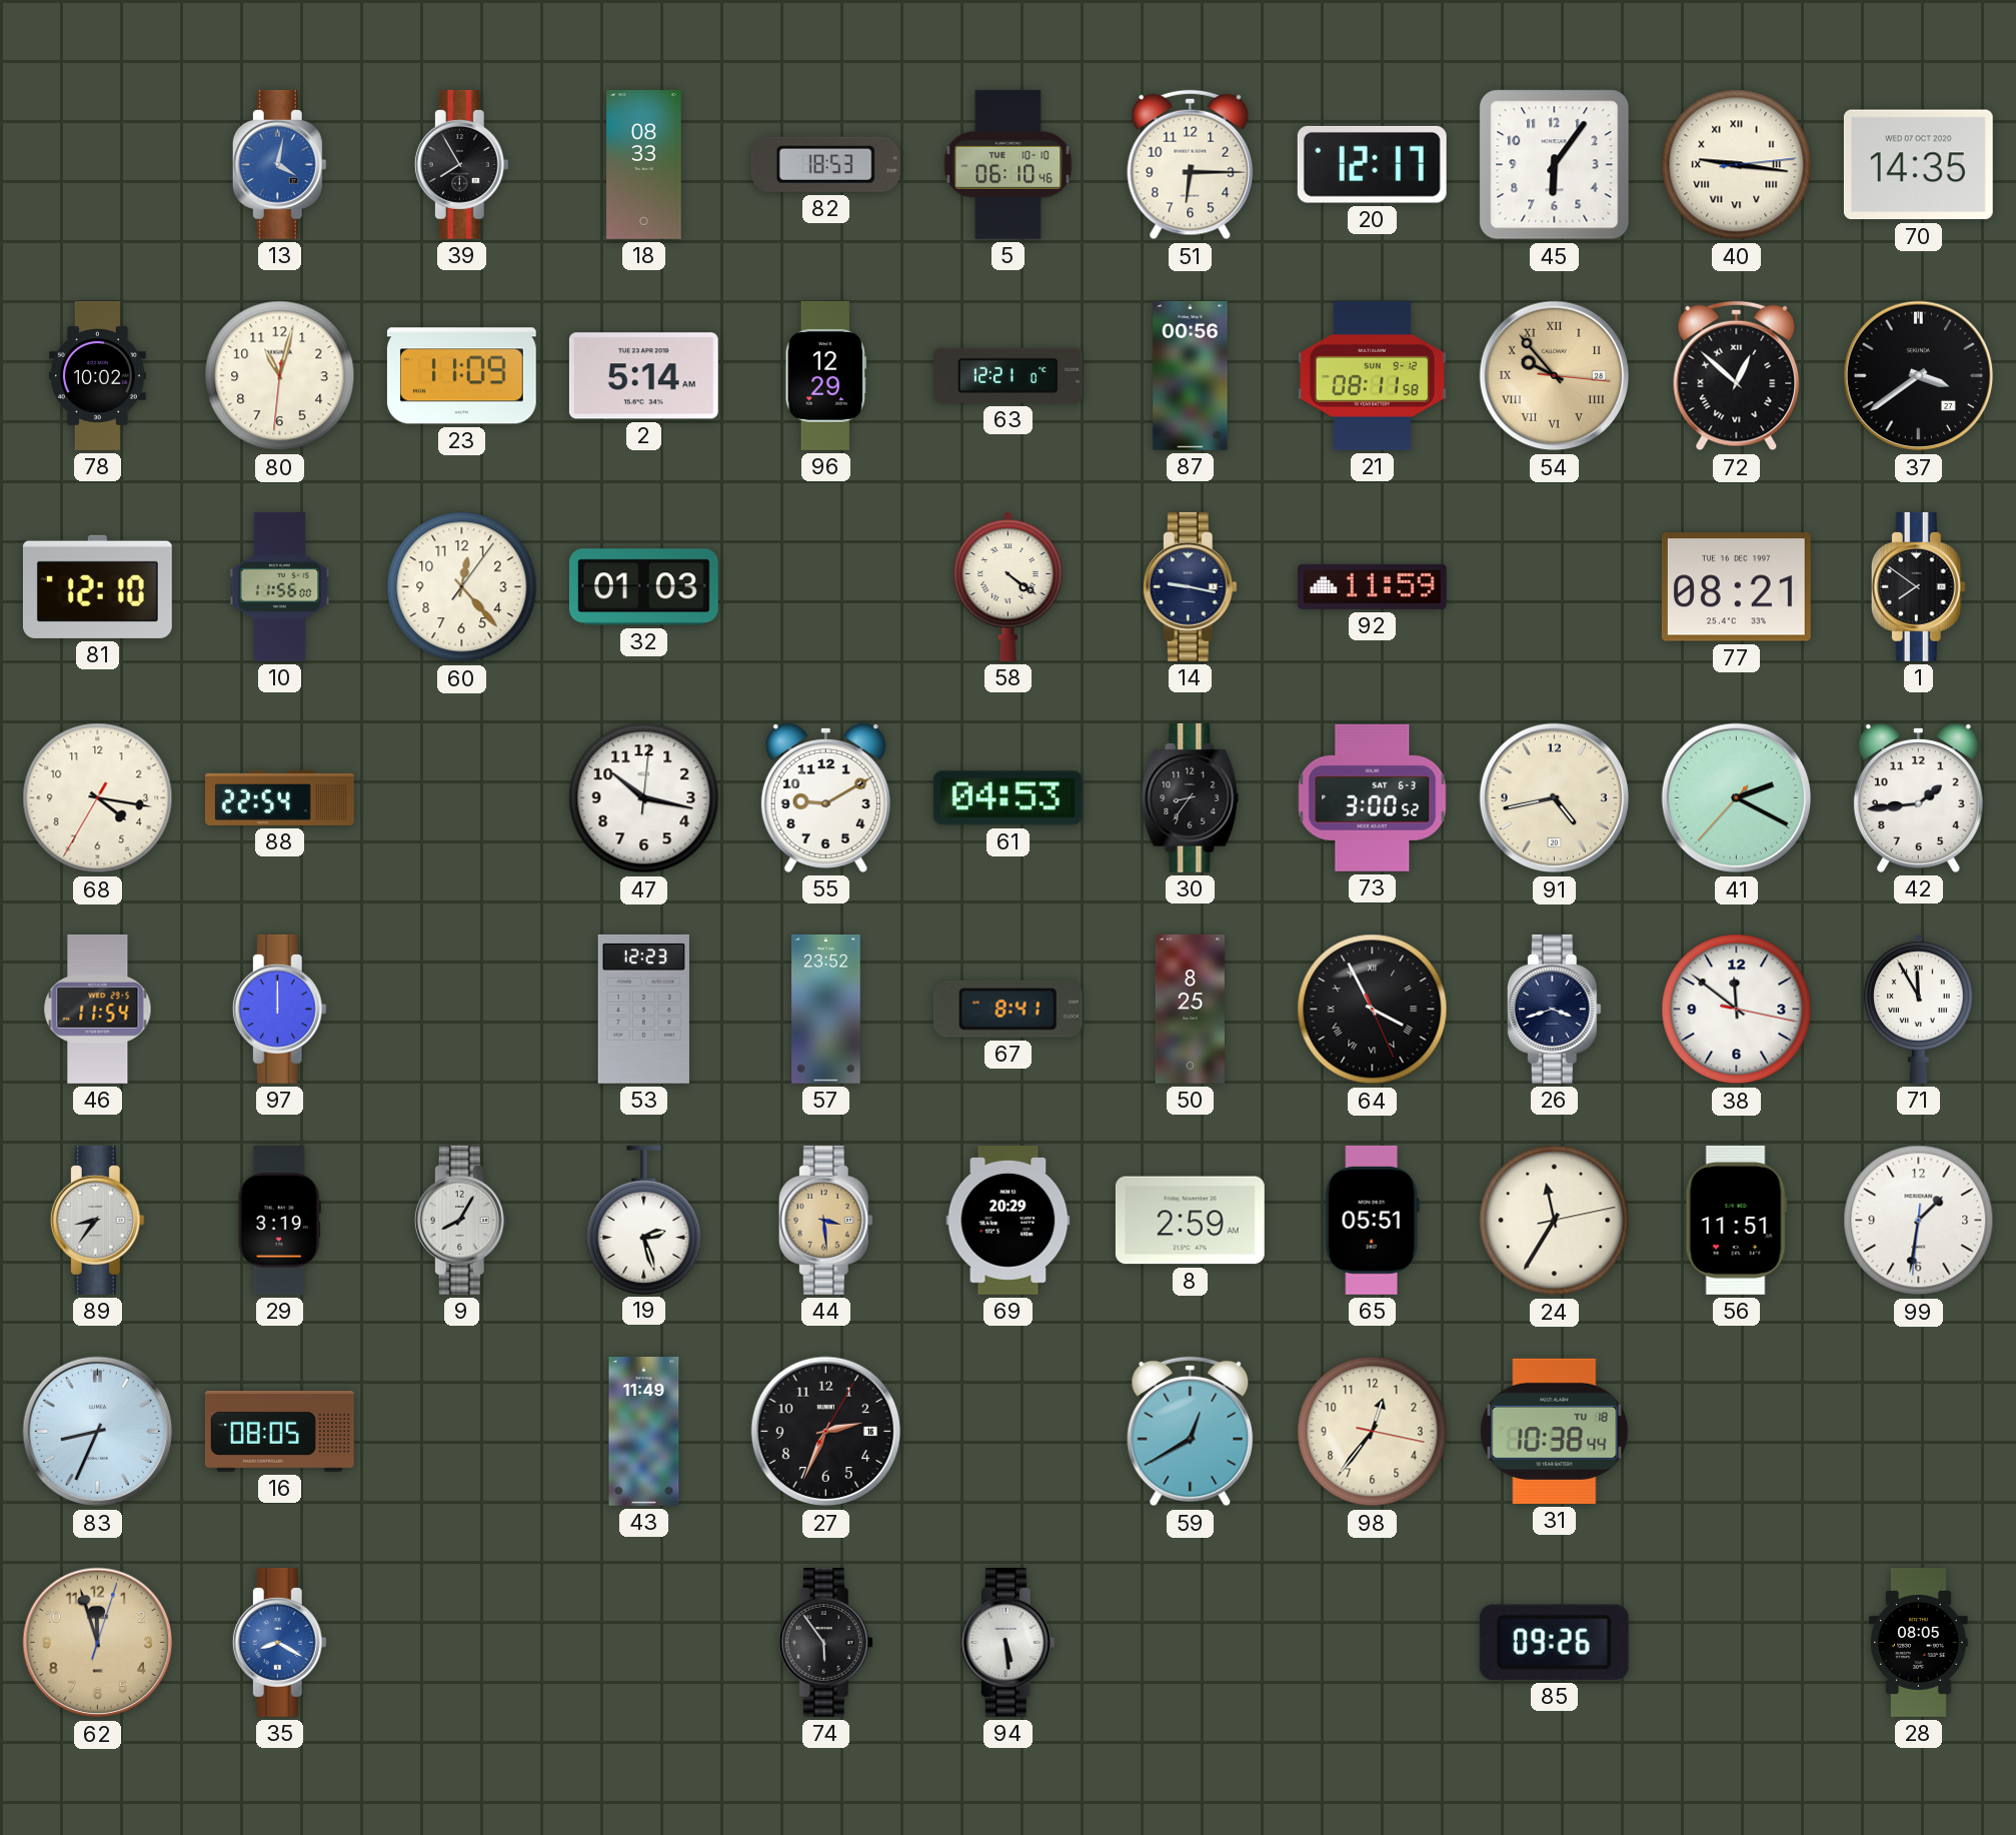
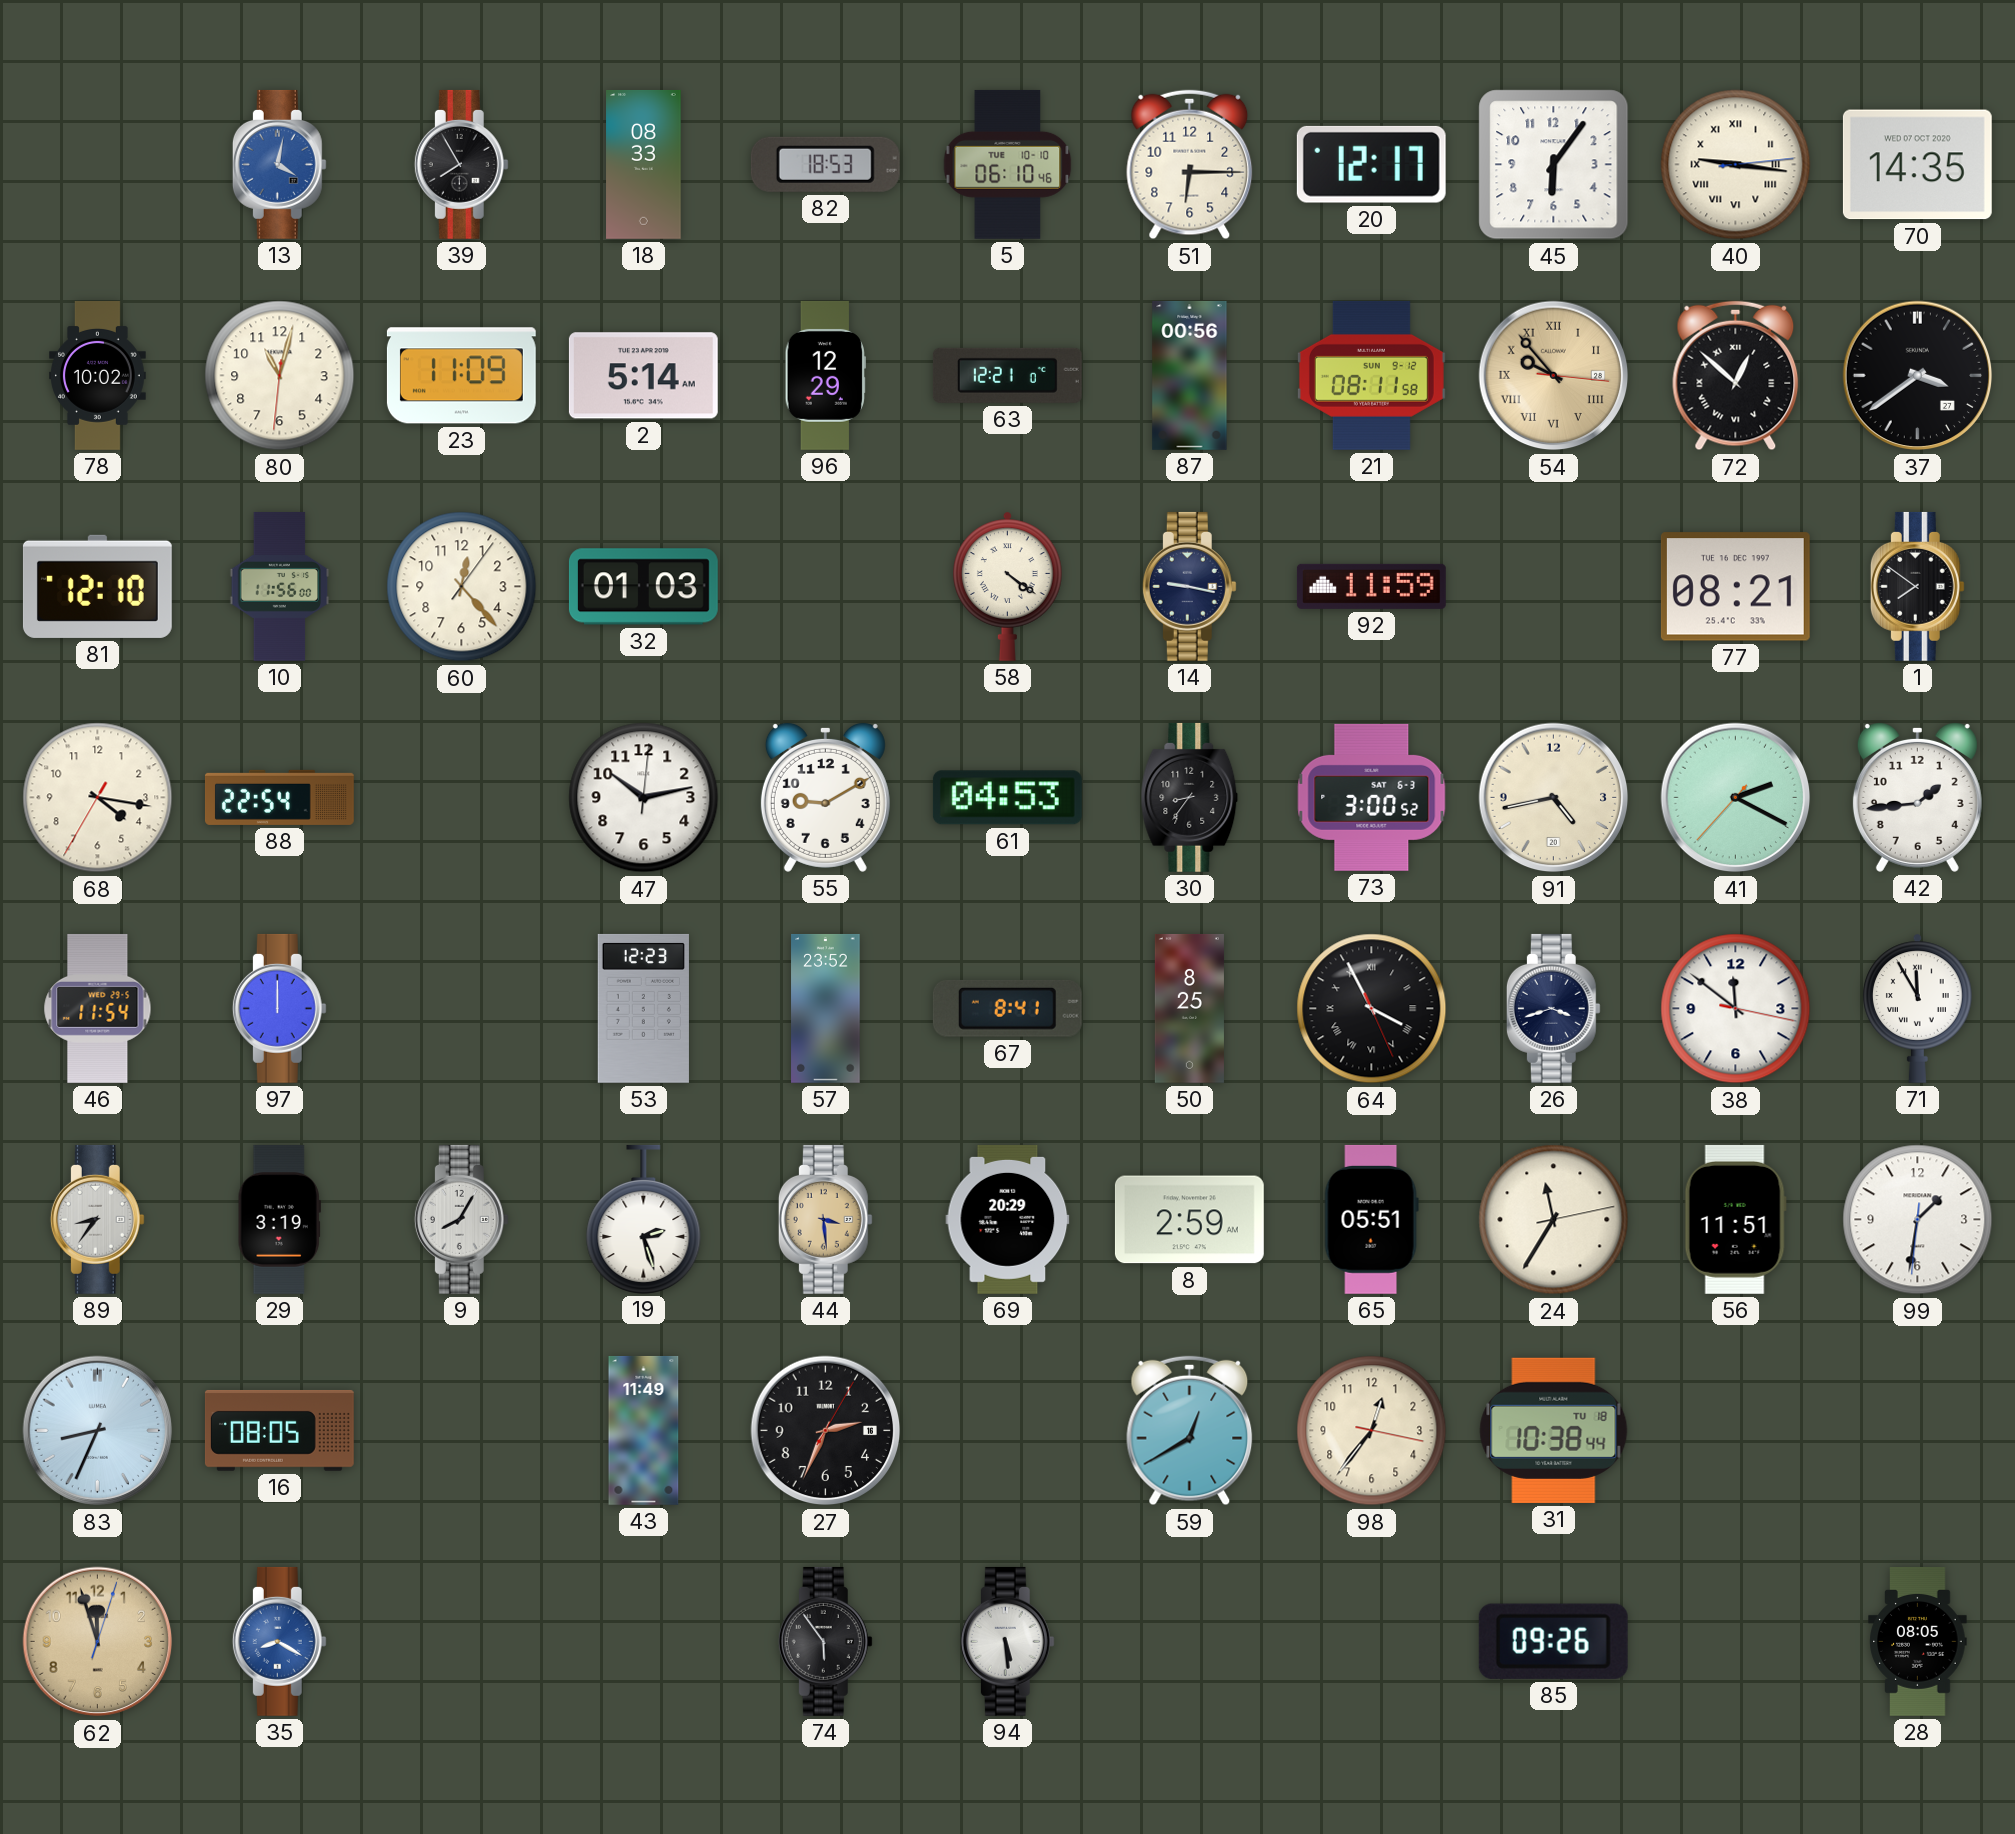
47: 10:17 -> 10:13
